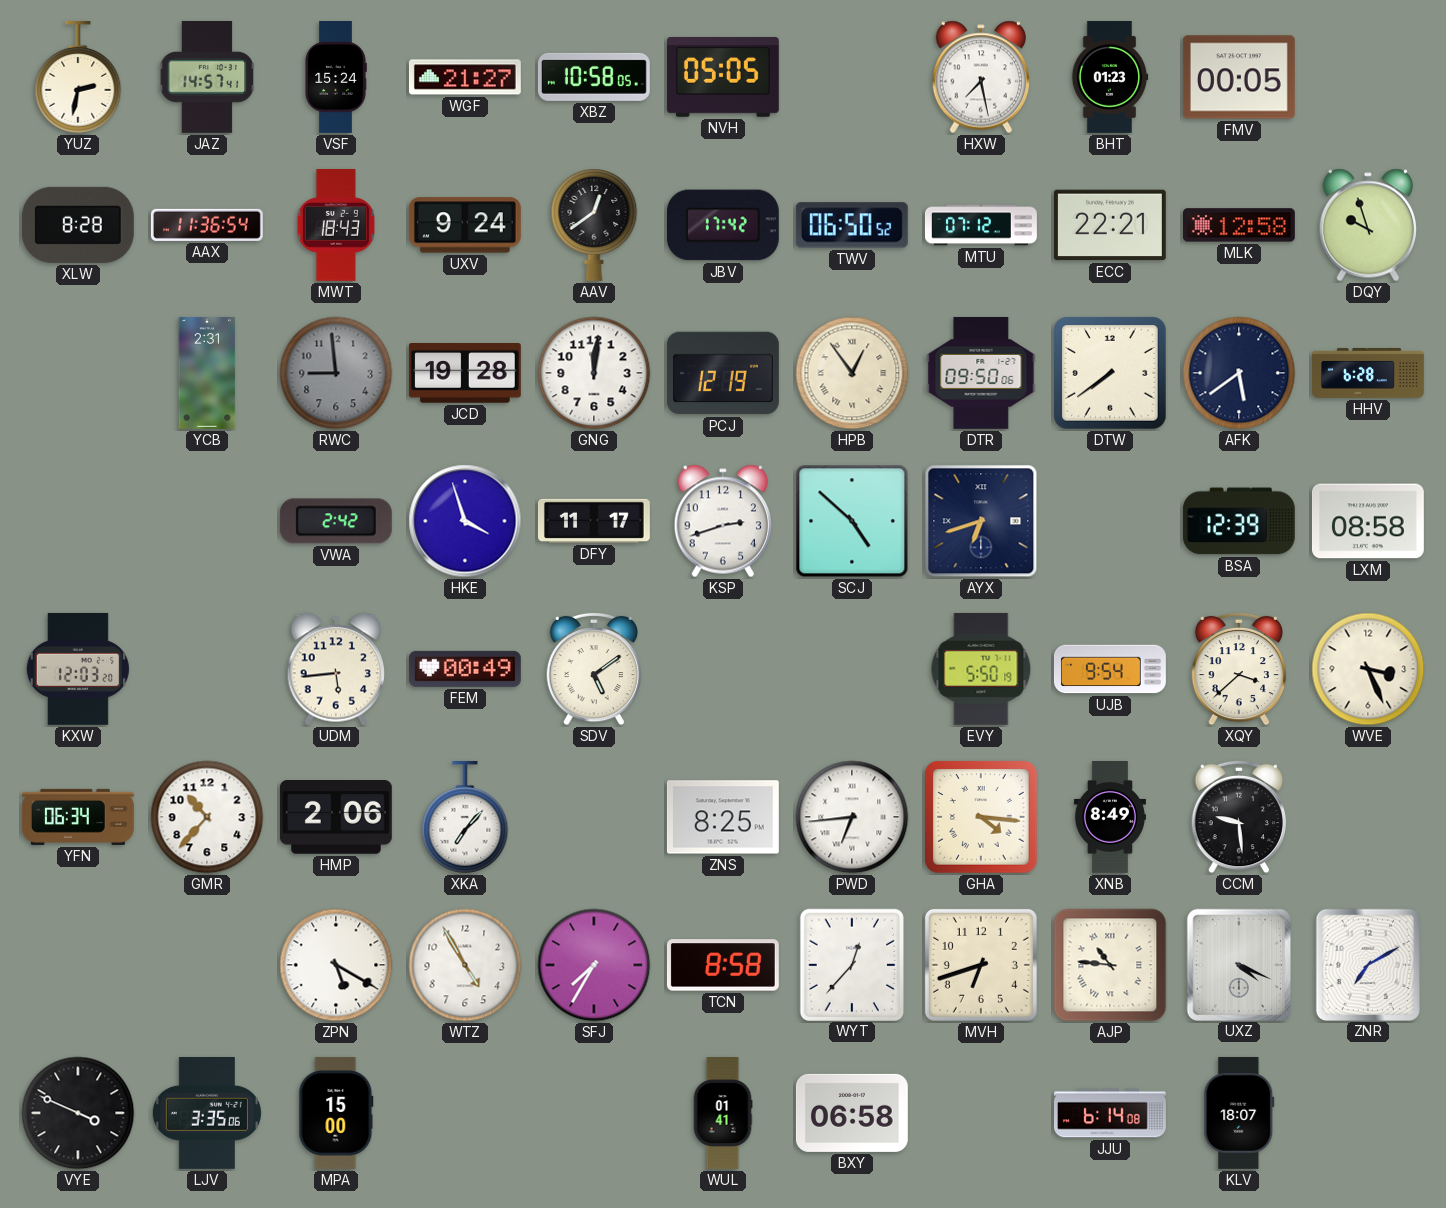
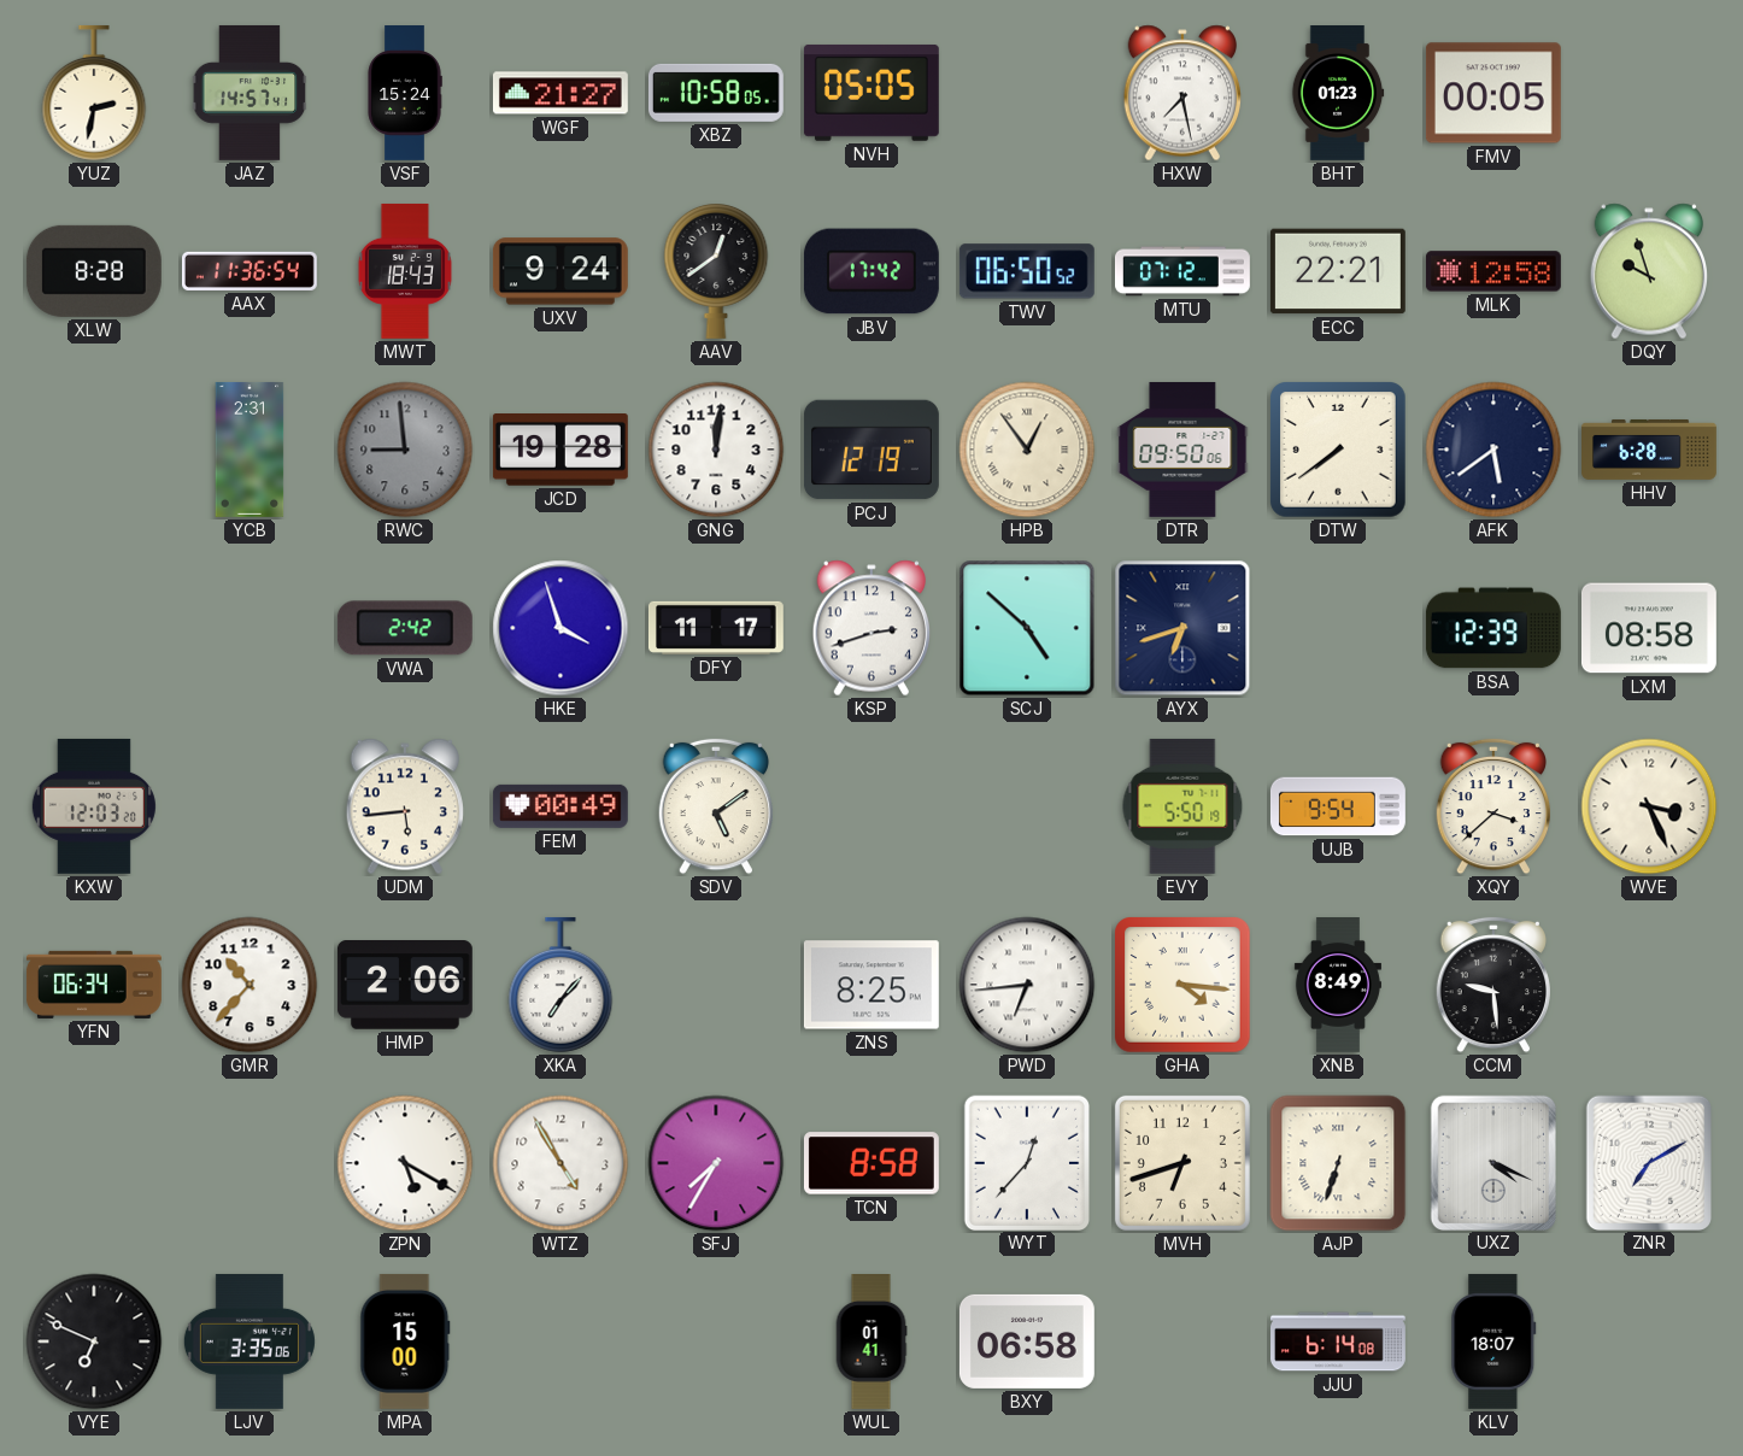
AJP: 10:46 -> 6:33
VYE: 3:49 -> 6:49
